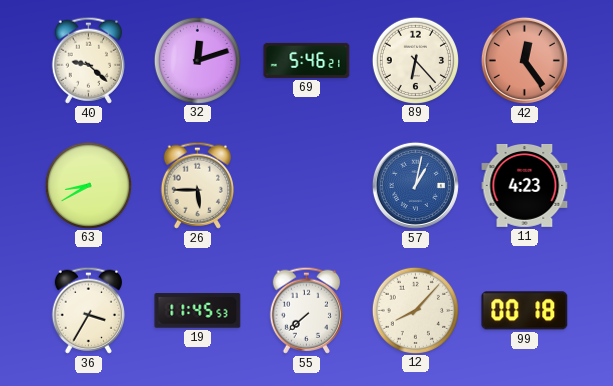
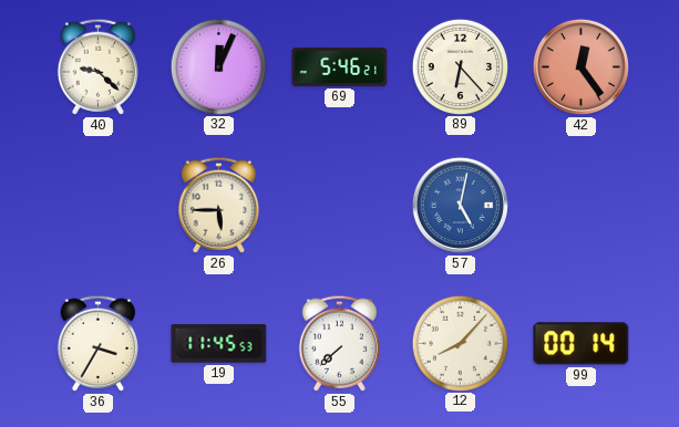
32: 12:12 -> 12:04
63: 8:40 -> none
57: 1:02 -> 5:02
11: 4:23 -> none
99: 00:18 -> 00:14
